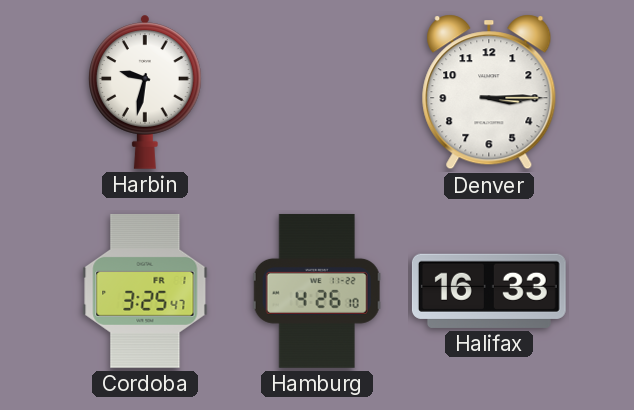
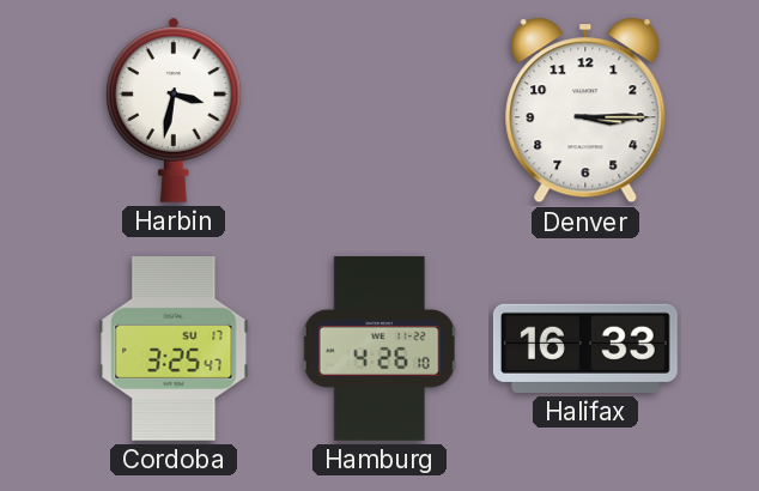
Harbin: 9:32 -> 3:32
Cordoba date: FR 1 -> SU 17
